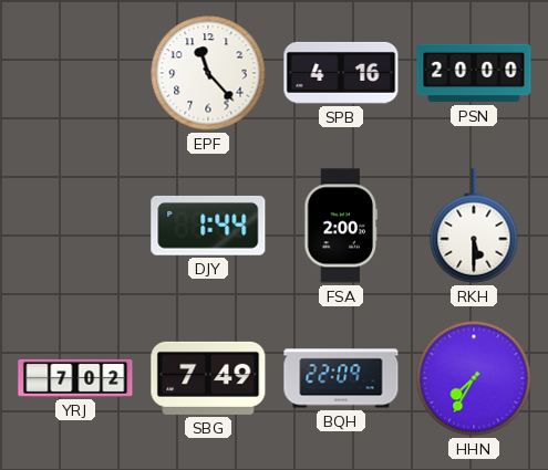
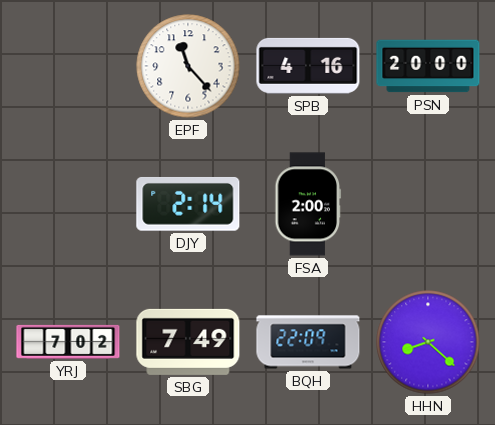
DJY: 1:44 -> 2:14
RKH: 5:30 -> none
HHN: 7:35 -> 8:22
